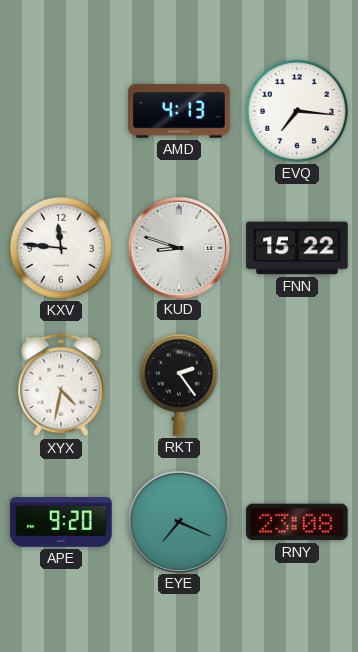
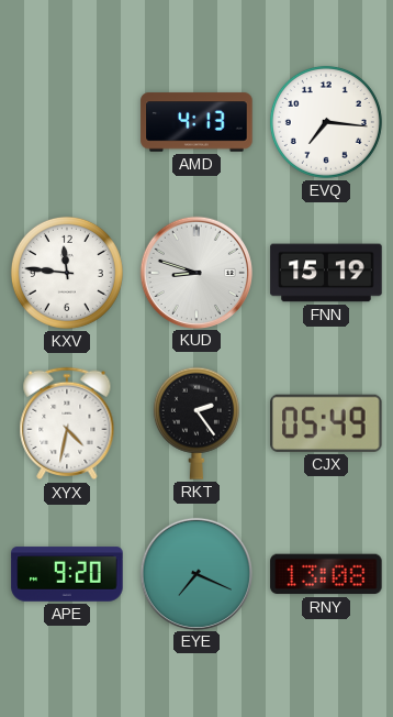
FNN: 15:22 -> 15:19
CJX: none -> 05:49
RNY: 23:08 -> 13:08
